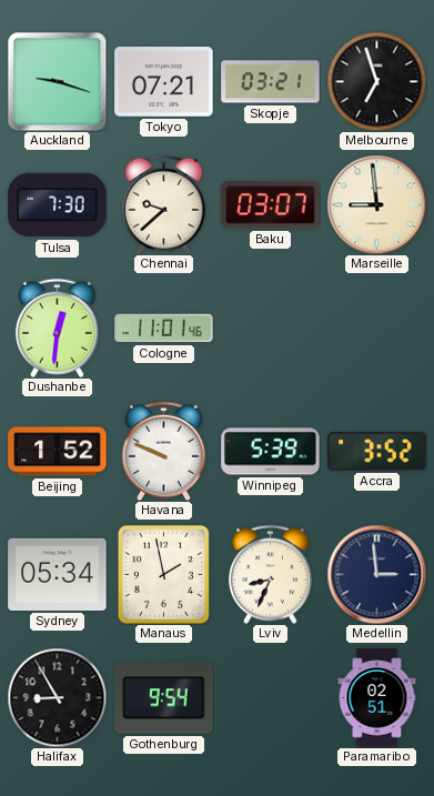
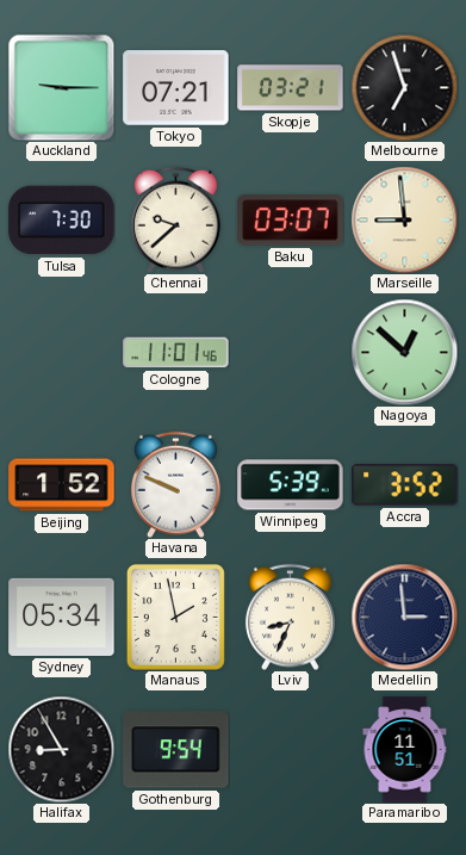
Auckland: 9:18 -> 9:15
Dushanbe: 12:31 -> none
Nagoya: none -> 12:52
Paramaribo: 02:51 -> 11:51
